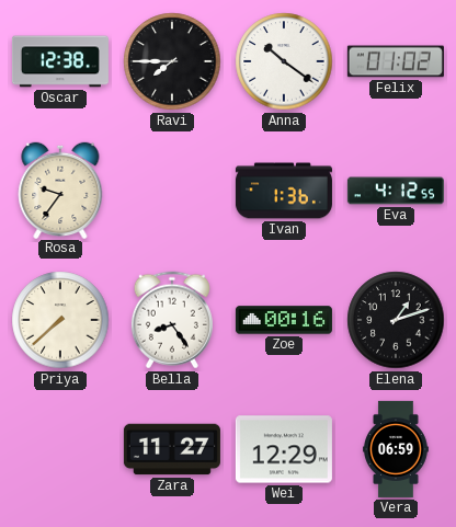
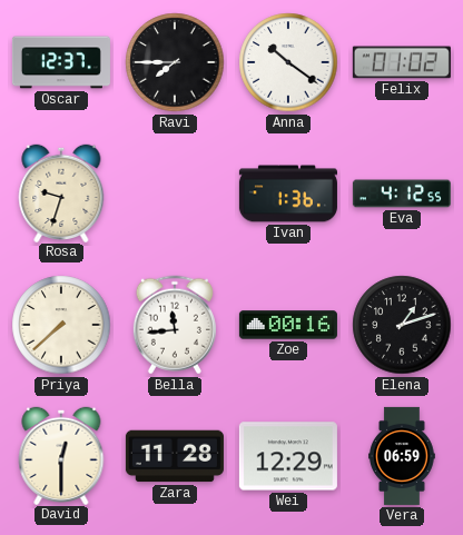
Oscar: 12:38 -> 12:37
Rosa: 9:36 -> 9:33
Bella: 8:24 -> 11:44
David: none -> 12:30
Zara: 11:27 -> 11:28
